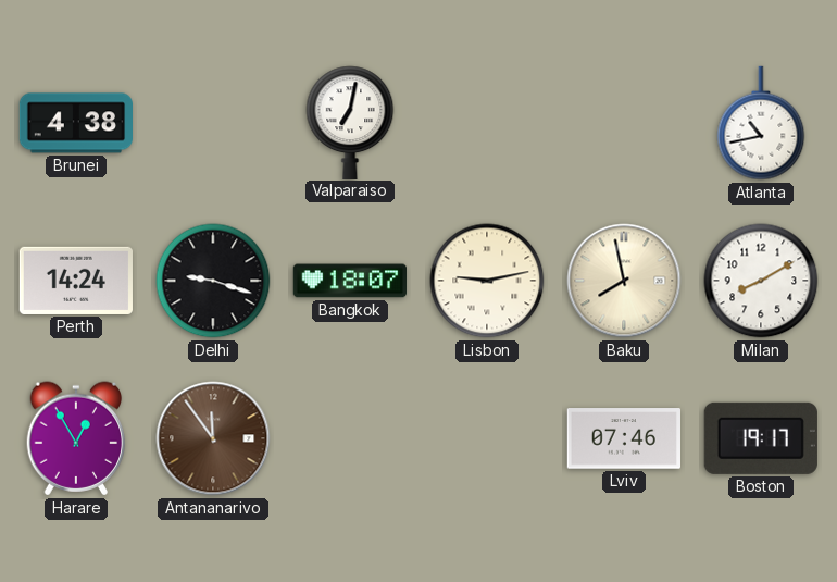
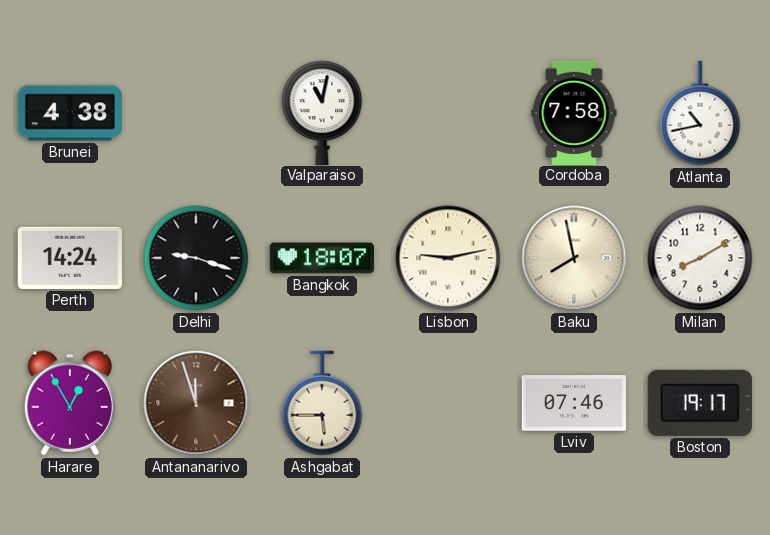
Valparaiso: 7:02 -> 11:02
Cordoba: none -> 7:58
Antananarivo: 11:54 -> 11:57
Ashgabat: none -> 5:45
